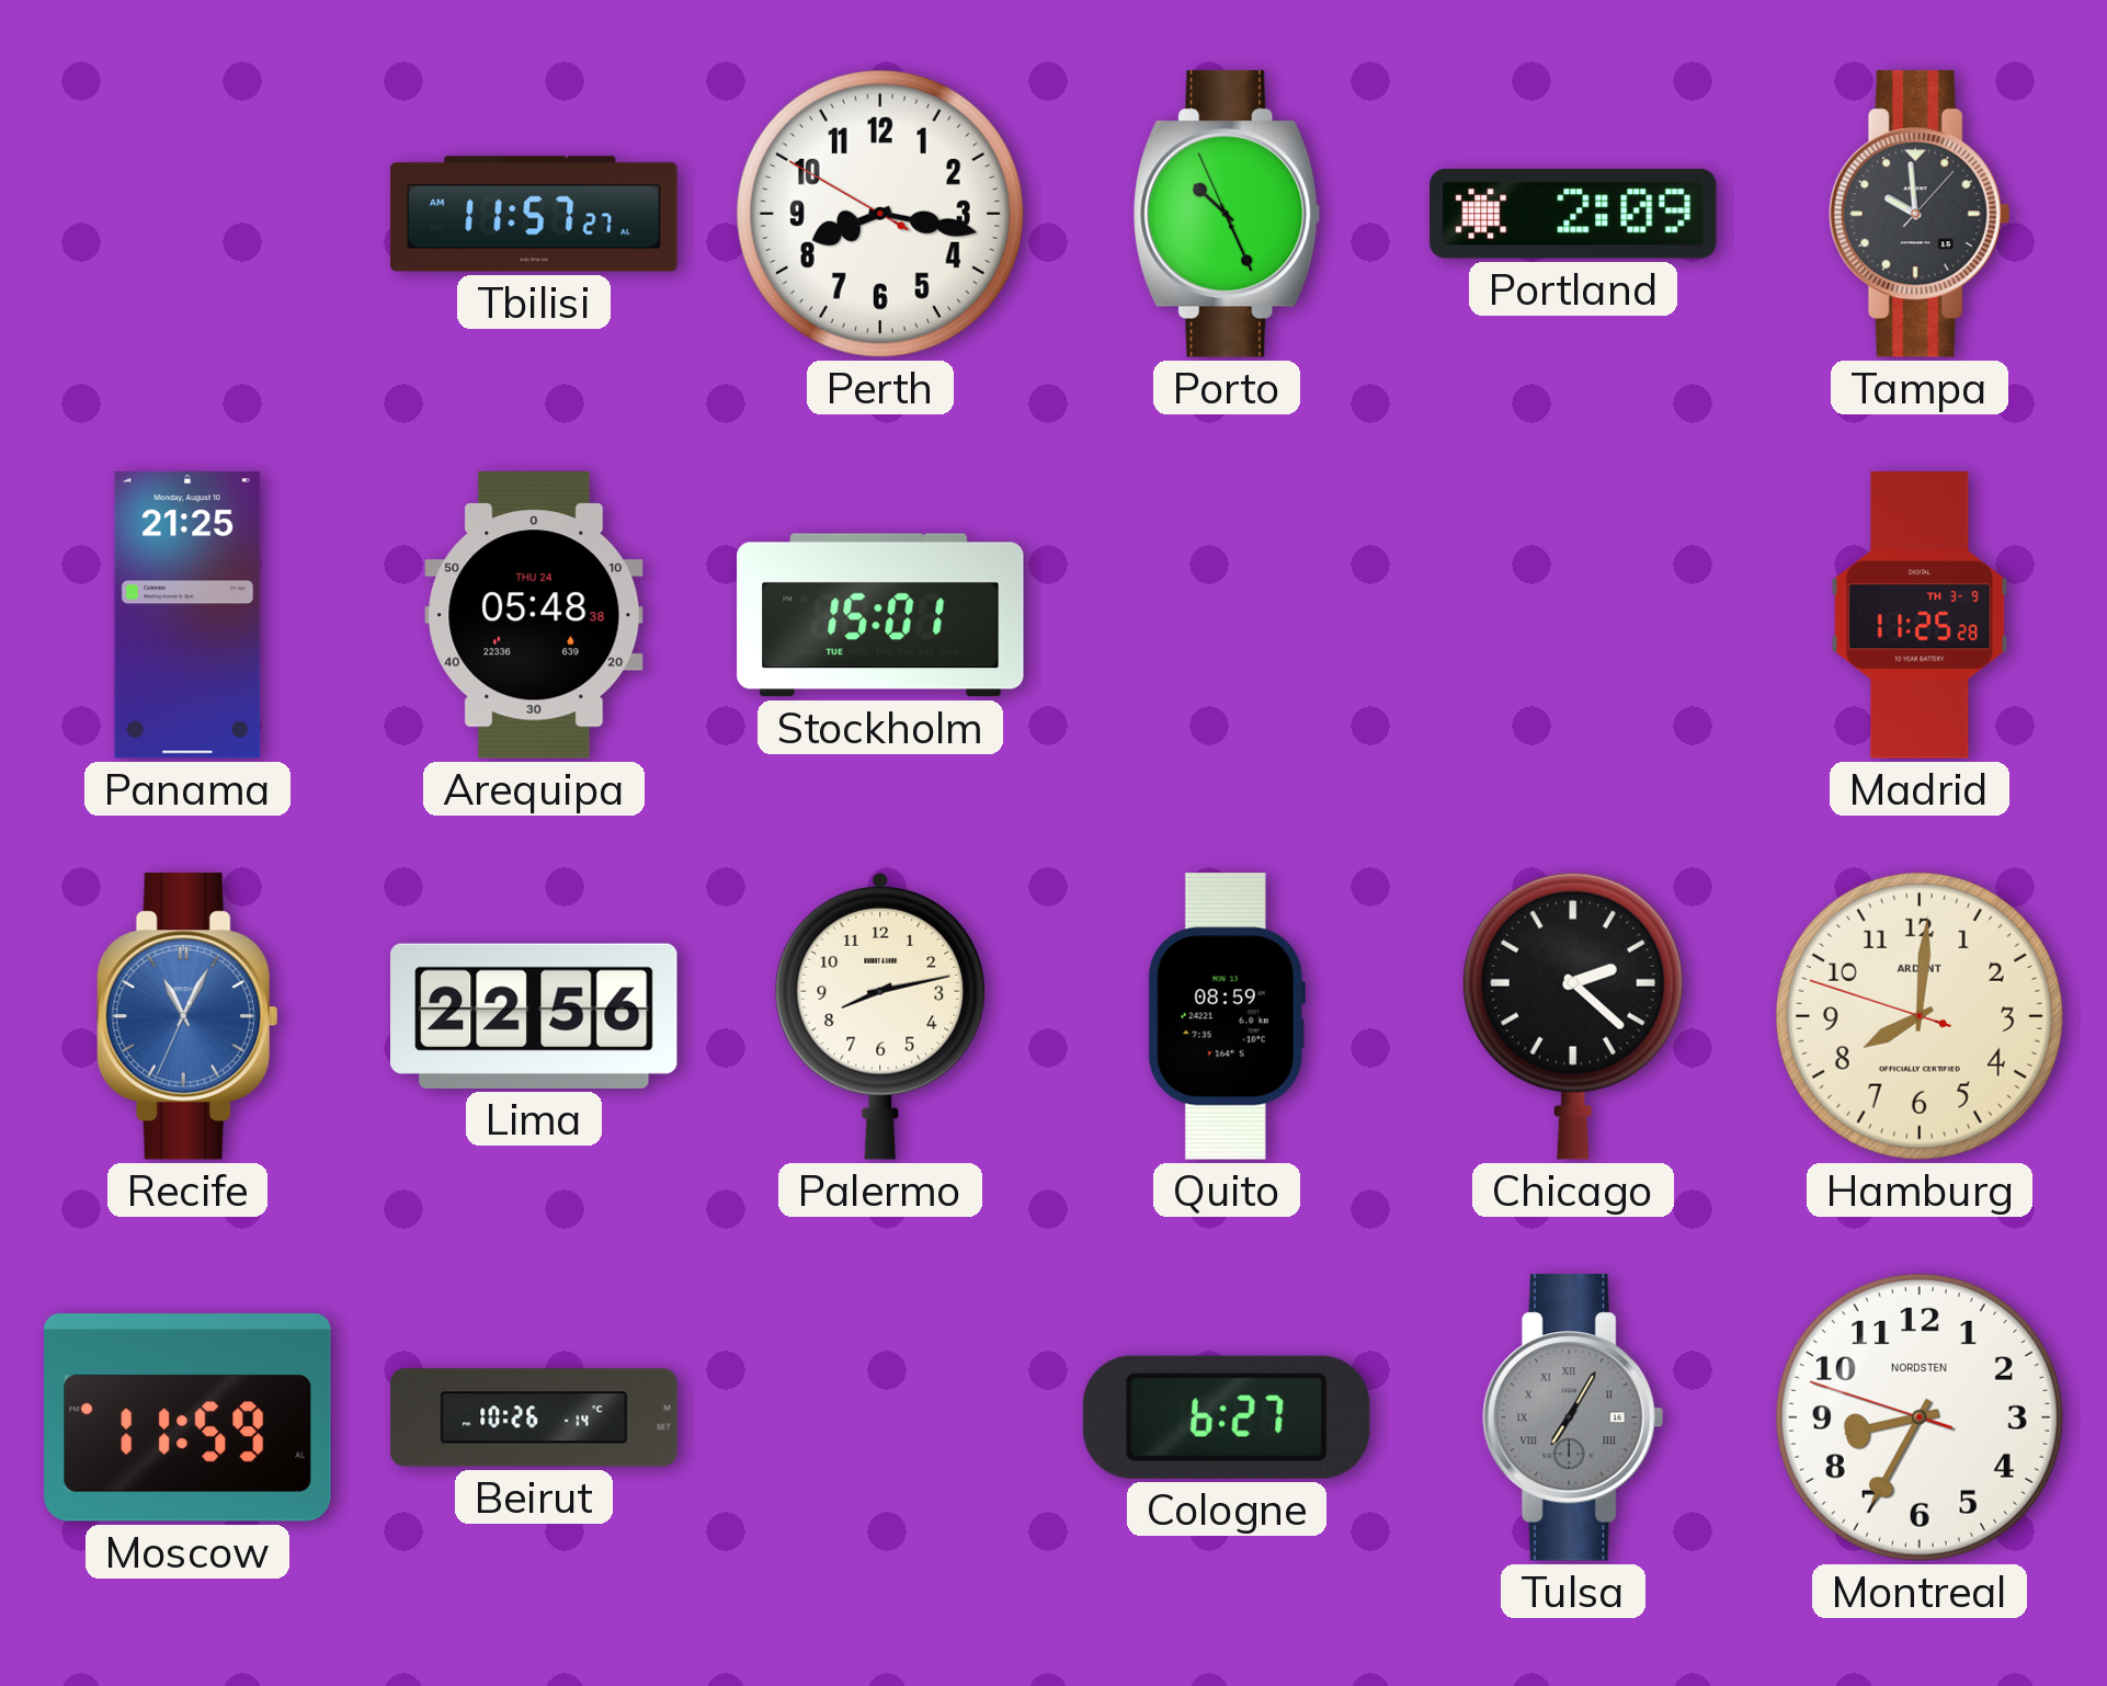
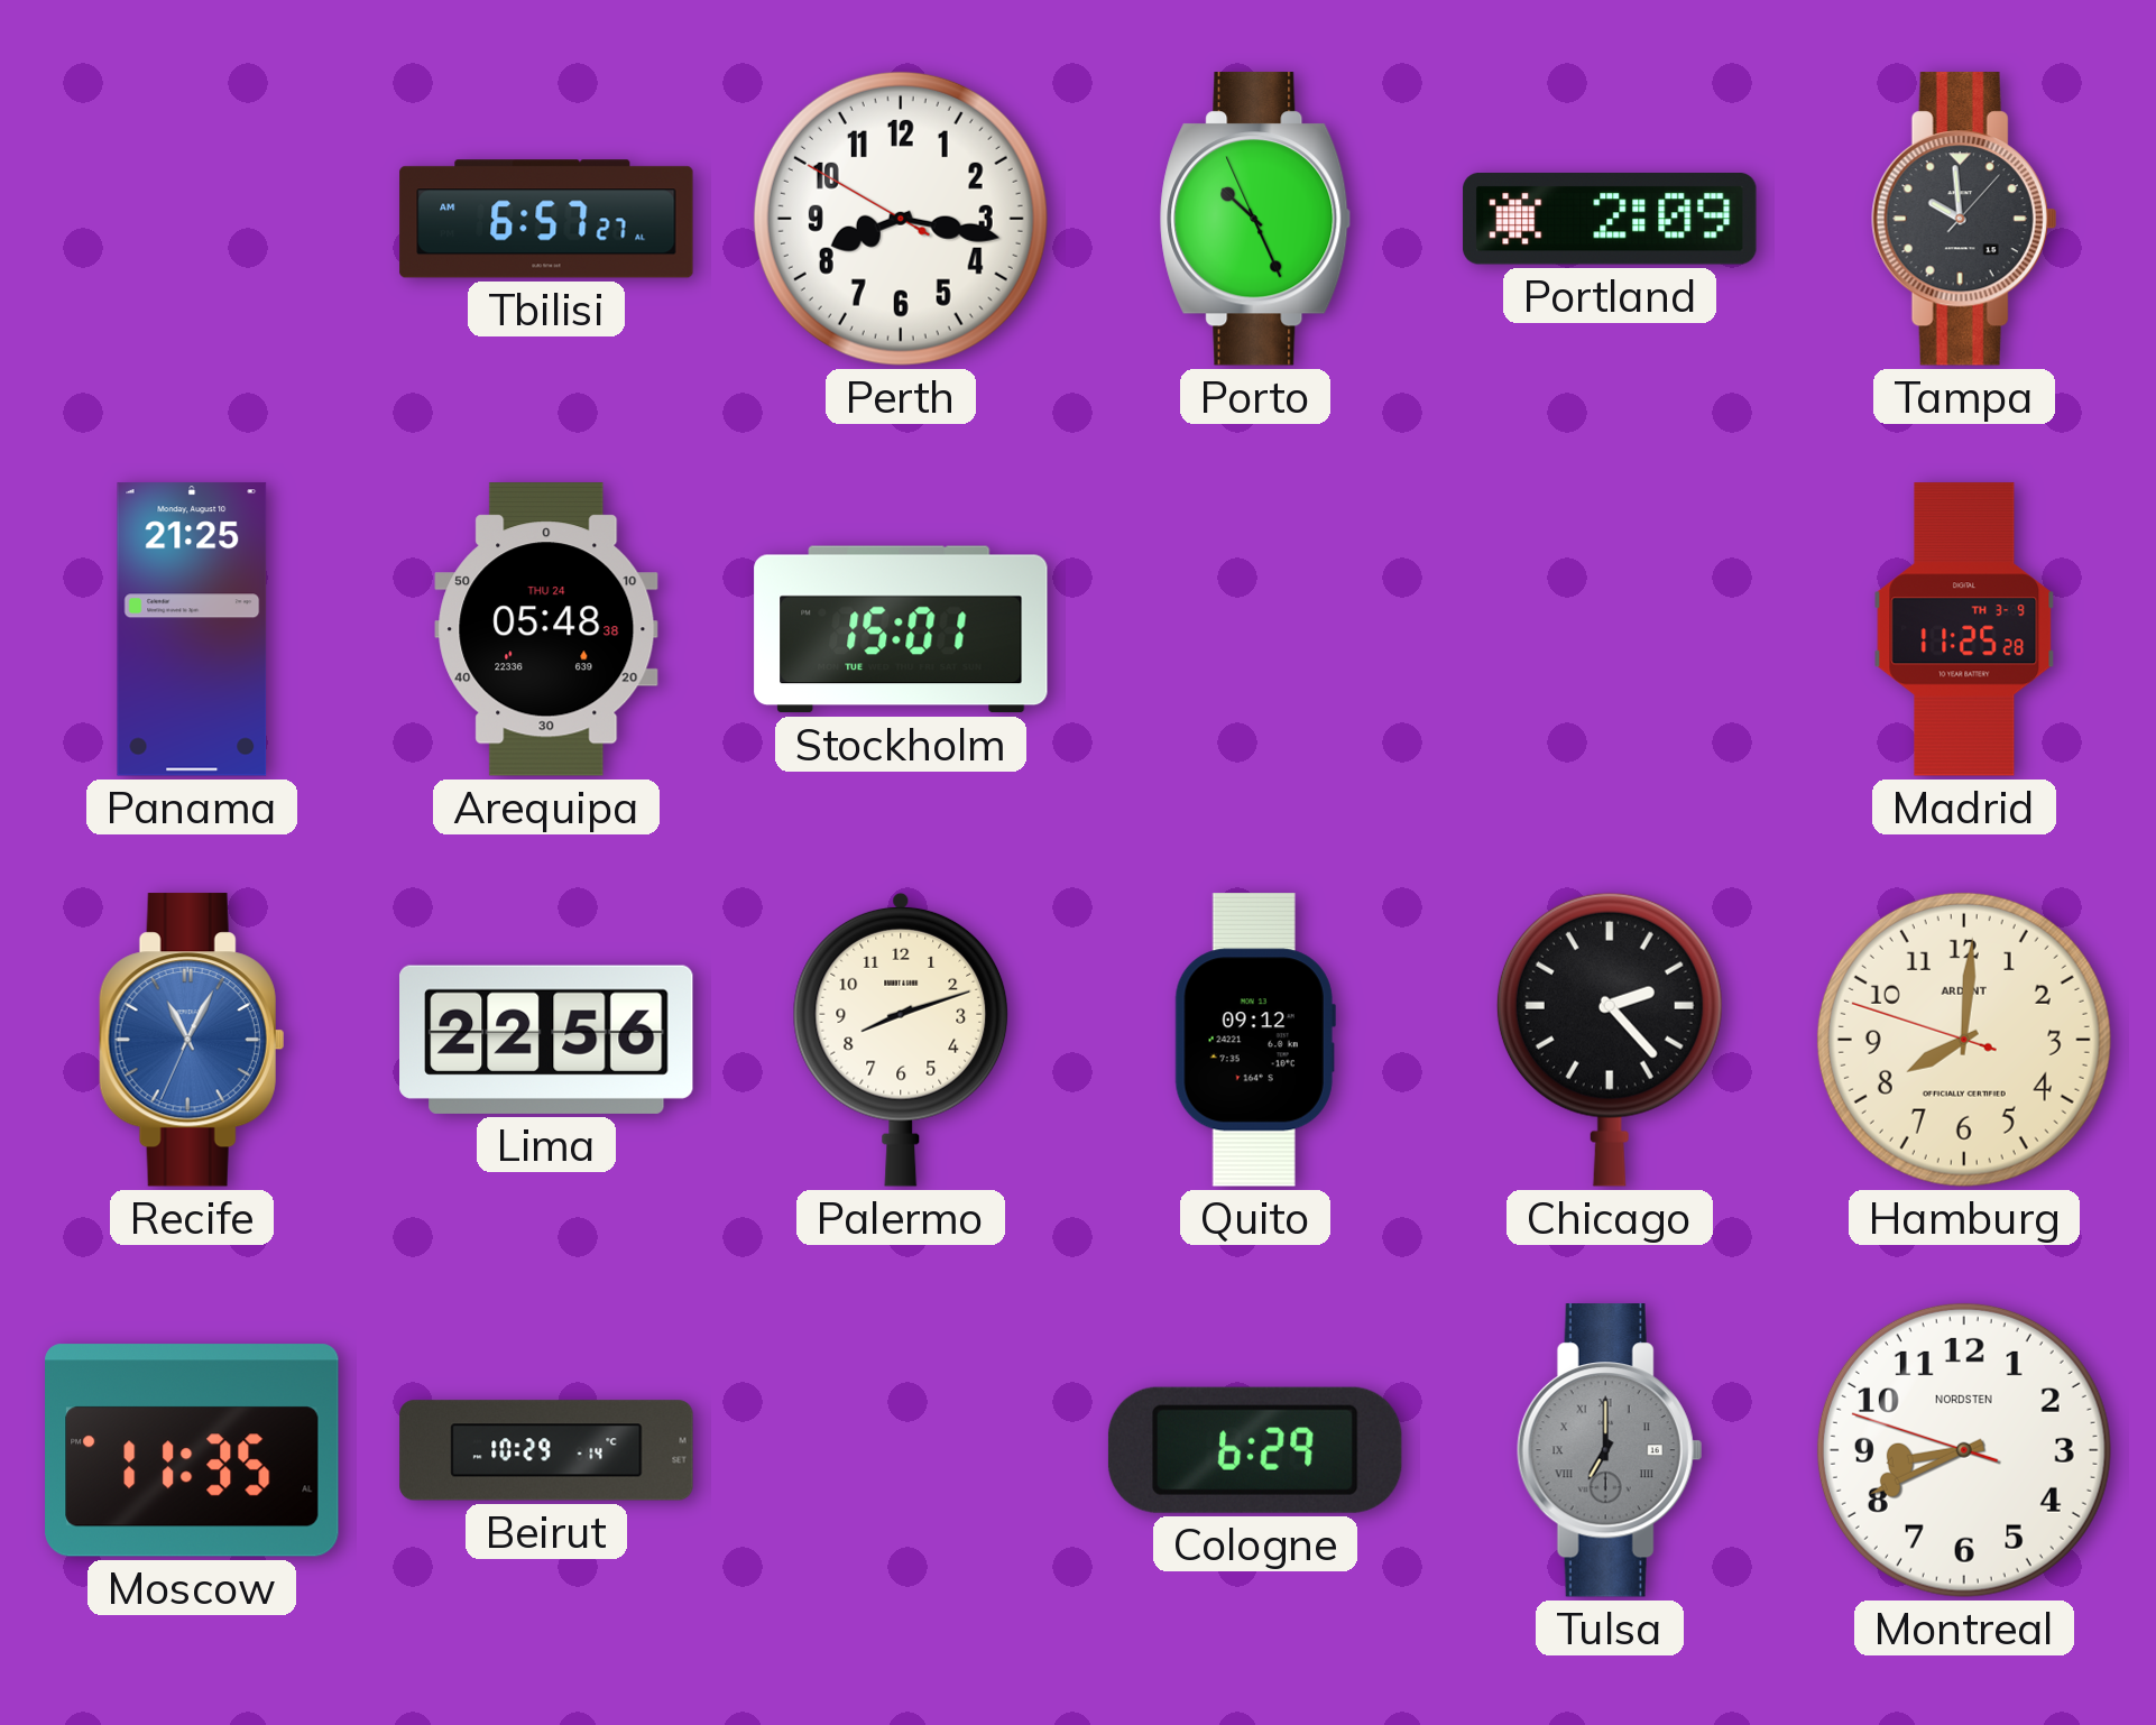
Tbilisi: 11:57 -> 6:57
Palermo: 8:13 -> 8:12
Quito: 08:59 -> 09:12
Chicago: 2:22 -> 2:23
Moscow: 11:59 -> 11:35
Beirut: 10:26 -> 10:29
Cologne: 6:27 -> 6:29
Tulsa: 7:05 -> 7:00
Montreal: 8:34 -> 8:40
